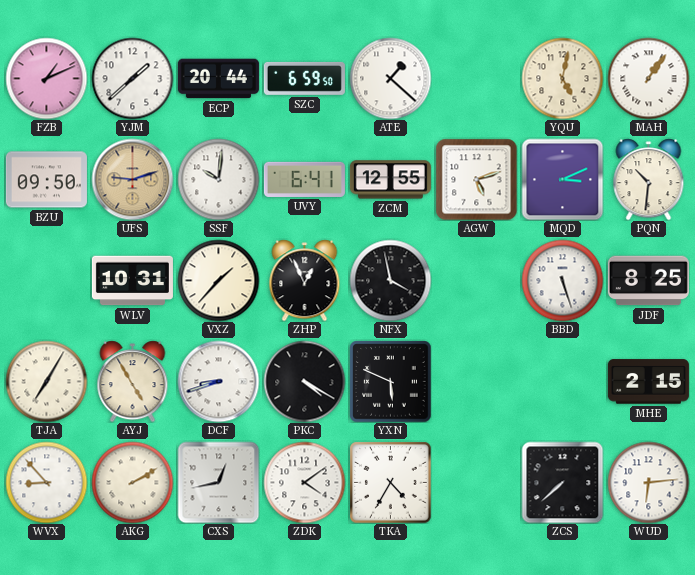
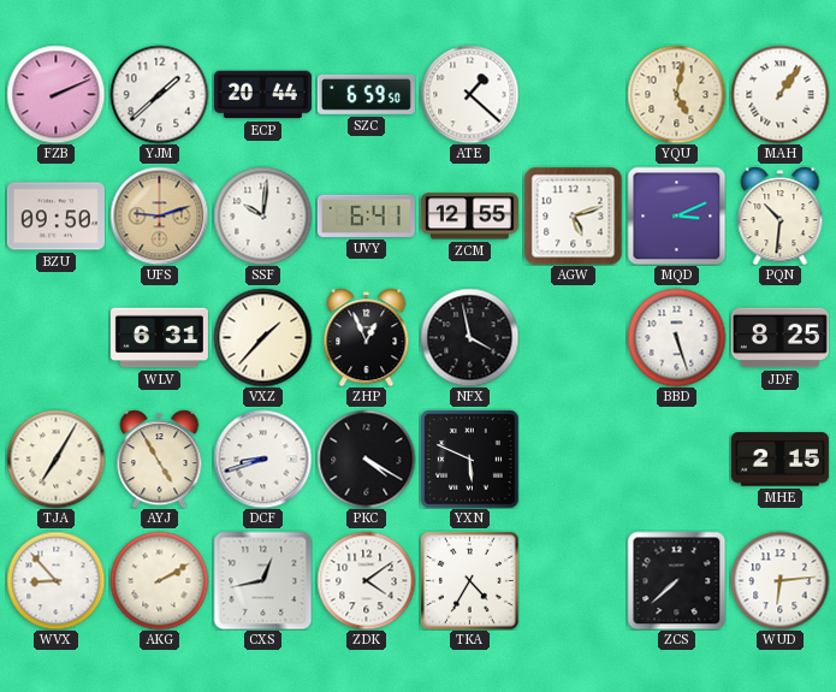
FZB: 1:11 -> 2:11
WLV: 10:31 -> 6:31
